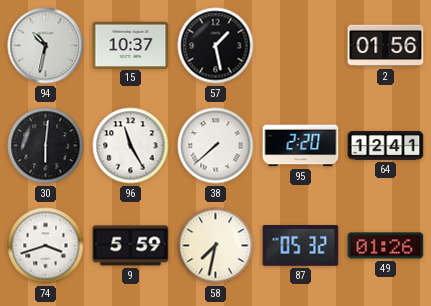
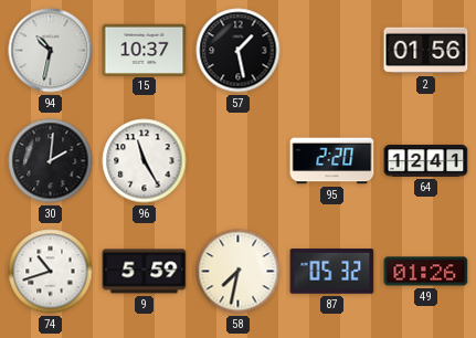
30: 6:01 -> 2:01
38: 7:38 -> none
74: 3:42 -> 10:42
